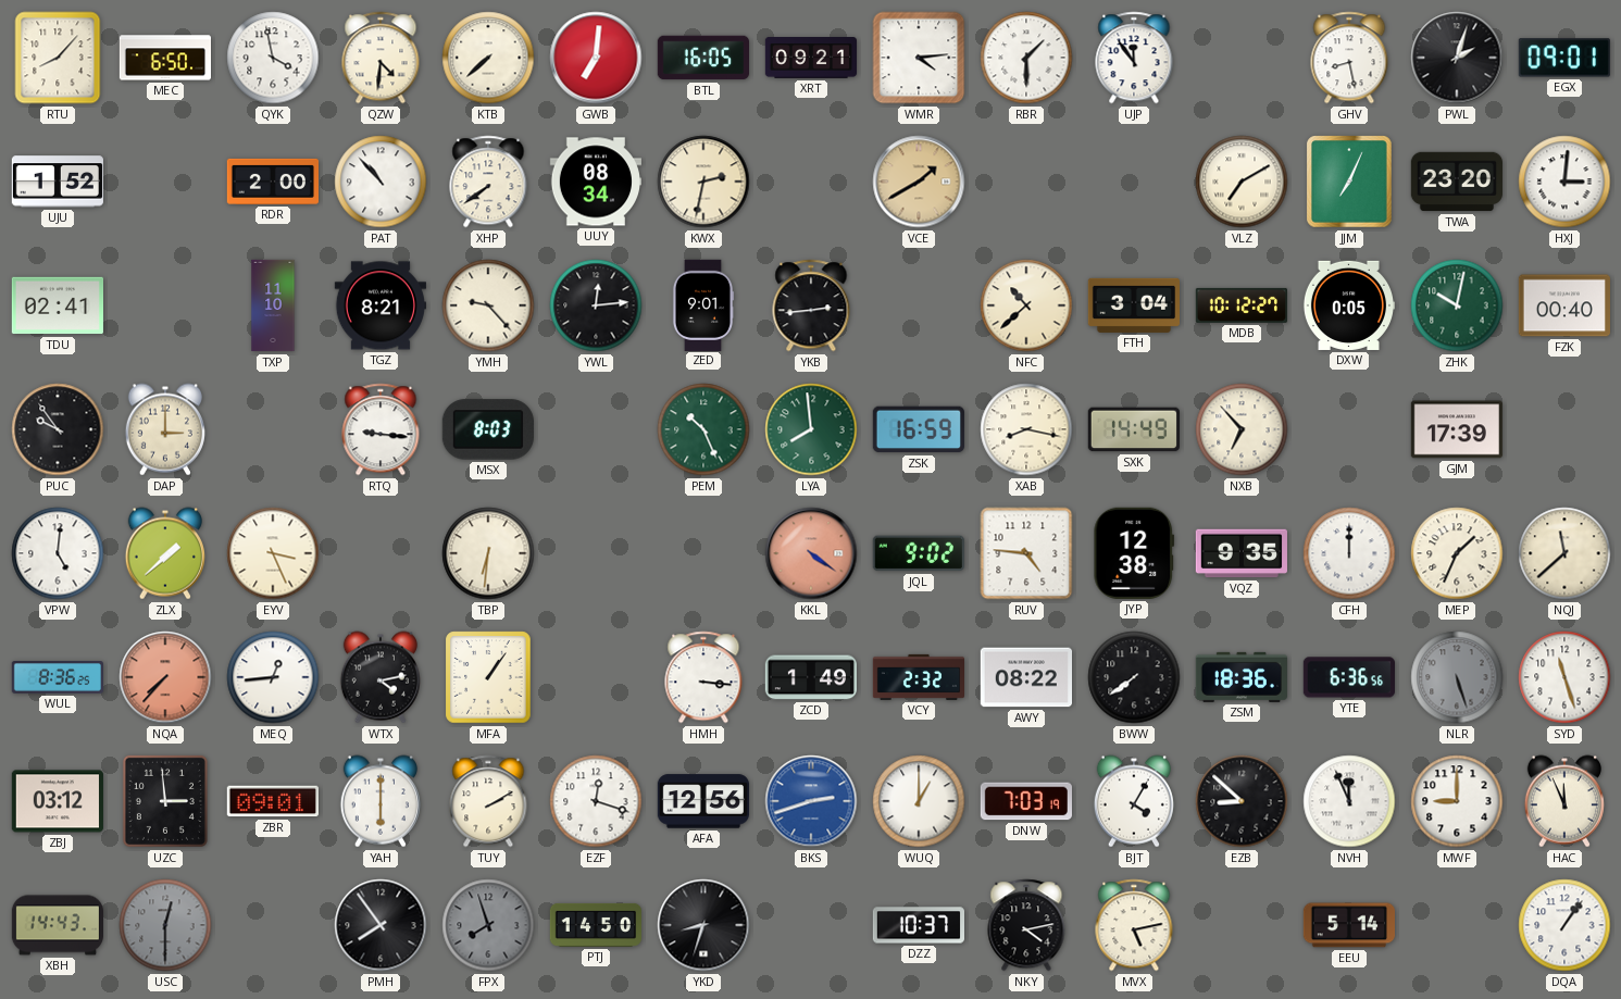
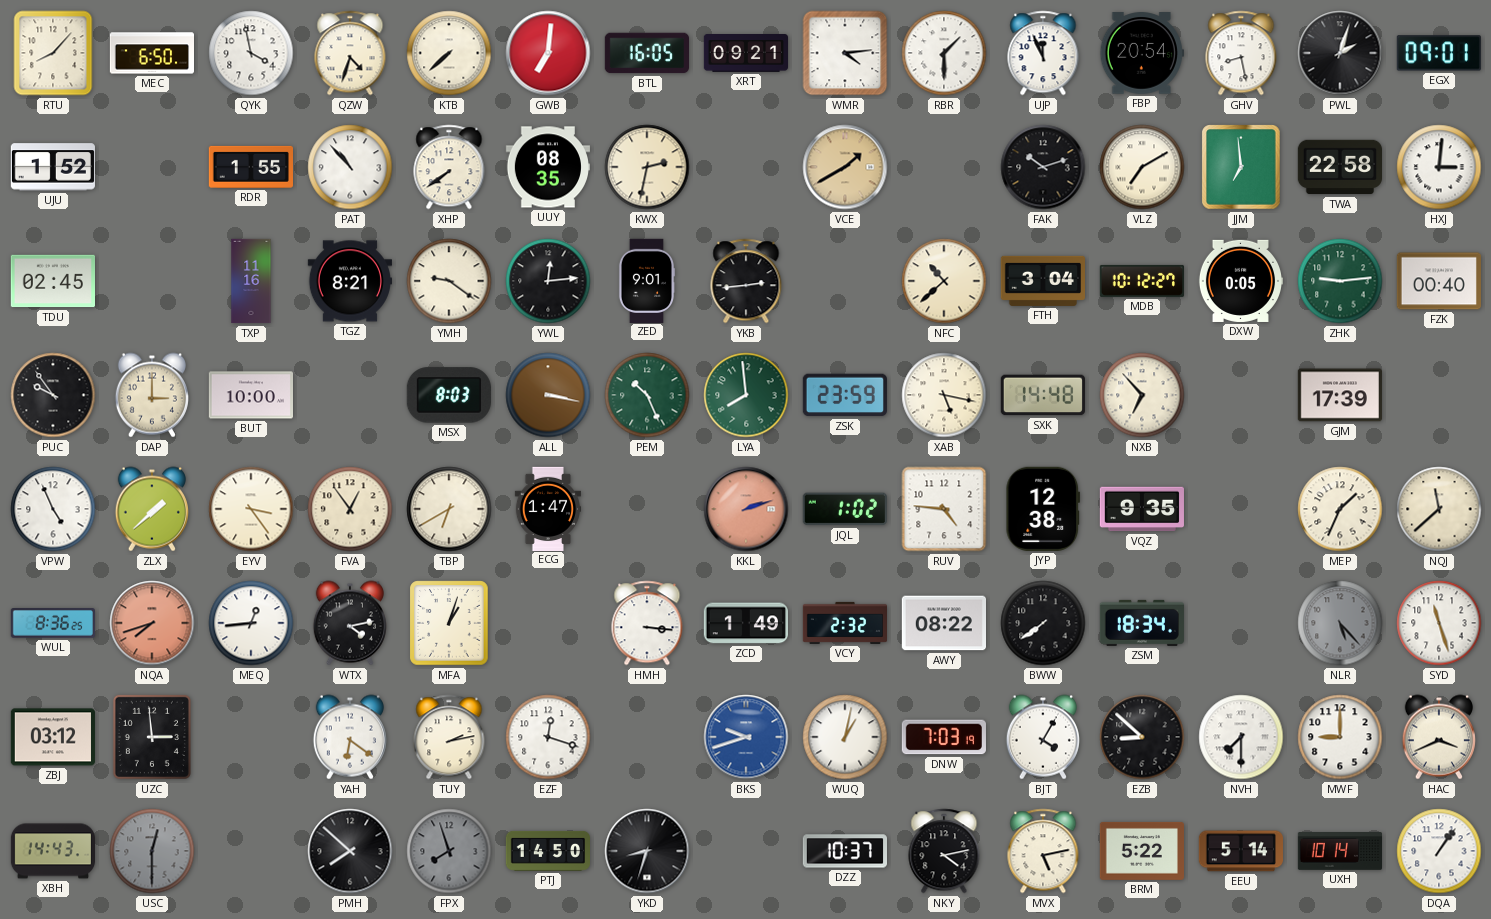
QZW: 4:31 -> 4:33
UJP: 11:54 -> 11:56
FBP: none -> 20:54
RDR: 2:00 -> 1:55
UUY: 08:34 -> 08:35
FAK: none -> 10:12
JJM: 7:04 -> 6:59
TWA: 23:20 -> 22:58
TDU: 02:41 -> 02:45
TXP: 11:10 -> 11:16
YMH: 9:23 -> 9:21
ZHK: 10:02 -> 9:14
BUT: none -> 10:00
RTQ: 9:16 -> none
ALL: none -> 3:17
ZSK: 16:59 -> 23:59
XAB: 8:17 -> 5:17
SXK: 14:49 -> 14:48
VPW: 5:01 -> 4:56
EYV: 3:26 -> 3:24
FVA: none -> 12:54
TBP: 6:31 -> 6:40
ECG: none -> 1:47
KKL: 4:21 -> 2:12
JQL: 9:02 -> 1:02
CFH: 12:00 -> none
NQA: 7:37 -> 7:42
MFA: 1:06 -> 1:03
ZSM: 18:36 -> 18:34
YTE: 6:36 -> none
NLR: 5:27 -> 5:23
ZBR: 09:01 -> none
YAH: 6:00 -> 6:21
TUY: 2:10 -> 2:13
AFA: 12:56 -> none
BKS: 2:42 -> 9:42
WUQ: 1:00 -> 1:02
NVH: 11:56 -> 7:30
HAC: 11:56 -> 3:41
PMH: 7:54 -> 7:52
BRM: none -> 5:22
UXH: none -> 10:14
